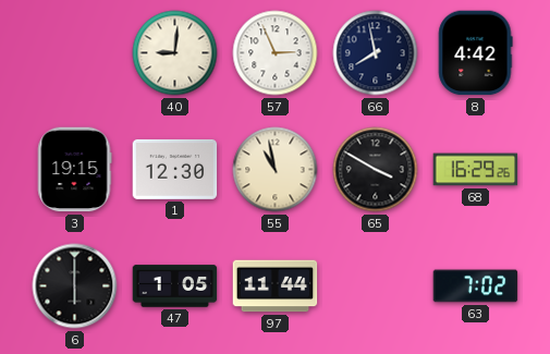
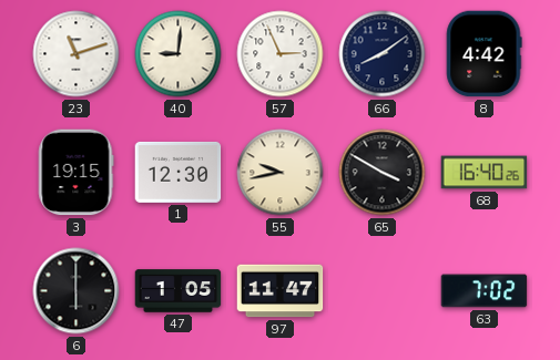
23: none -> 11:12
66: 7:58 -> 8:09
55: 10:58 -> 9:43
68: 16:29 -> 16:40
97: 11:44 -> 11:47
